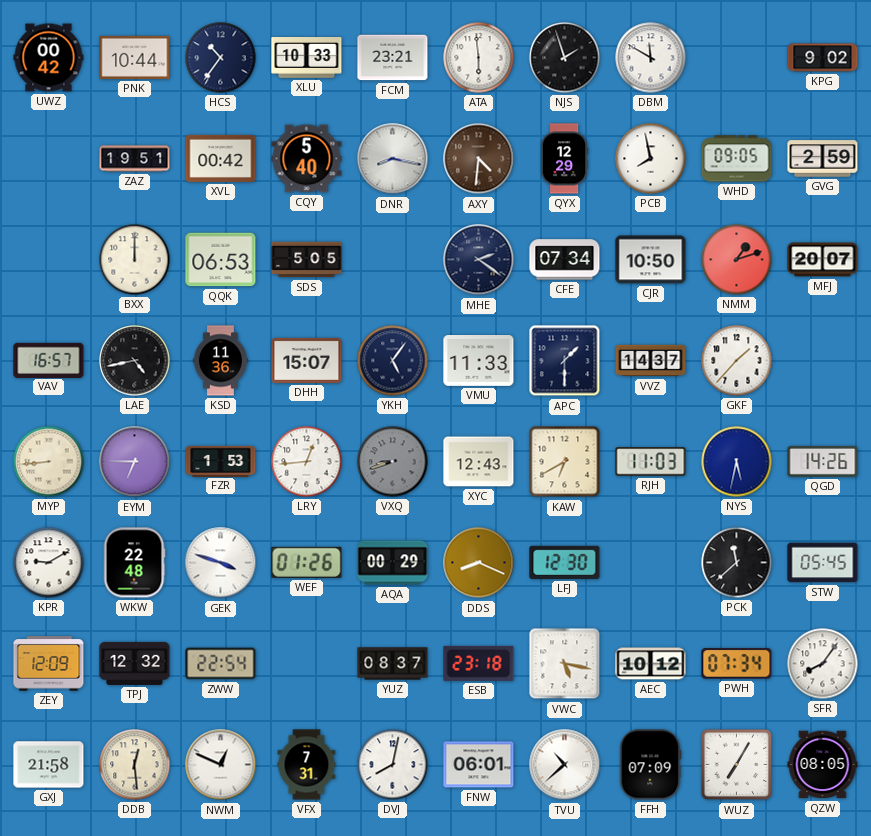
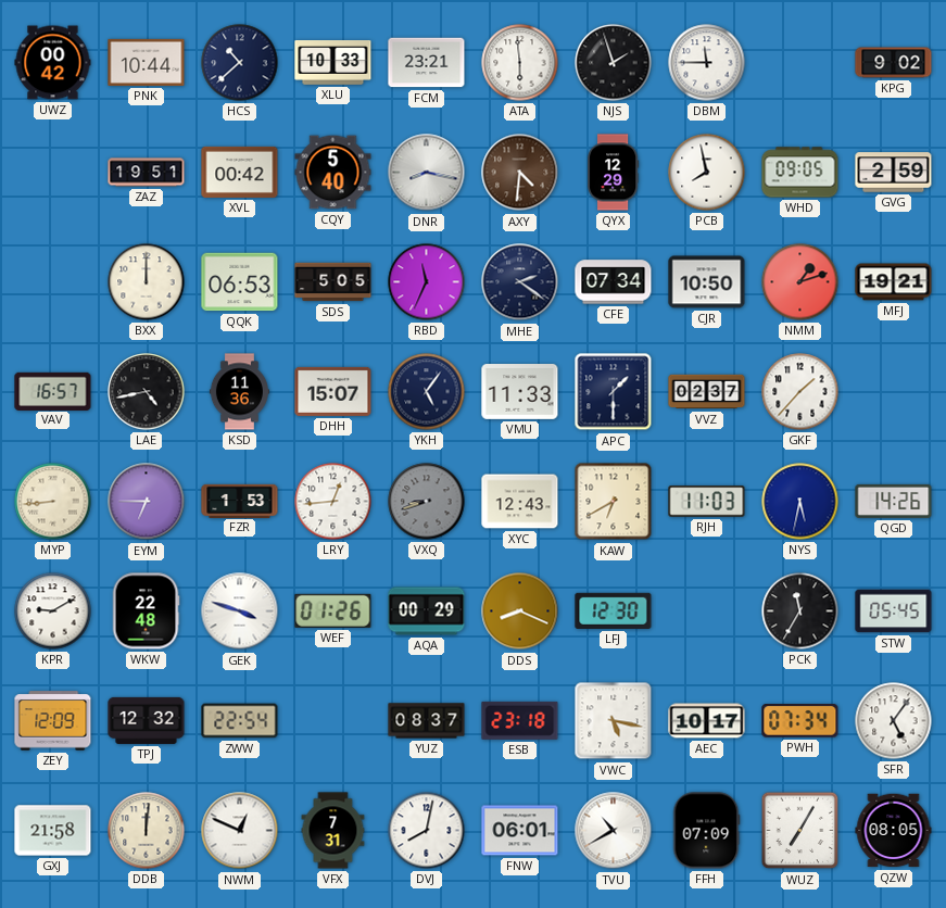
HCS: 10:36 -> 10:38
DBM: 11:50 -> 11:45
RBD: none -> 11:34
MFJ: 20:07 -> 19:21
VVZ: 14:37 -> 02:37
PCK: 11:38 -> 11:35
AEC: 10:12 -> 10:17
SFR: 8:06 -> 5:06
DDB: 12:29 -> 12:01
TVU: 10:38 -> 10:40
